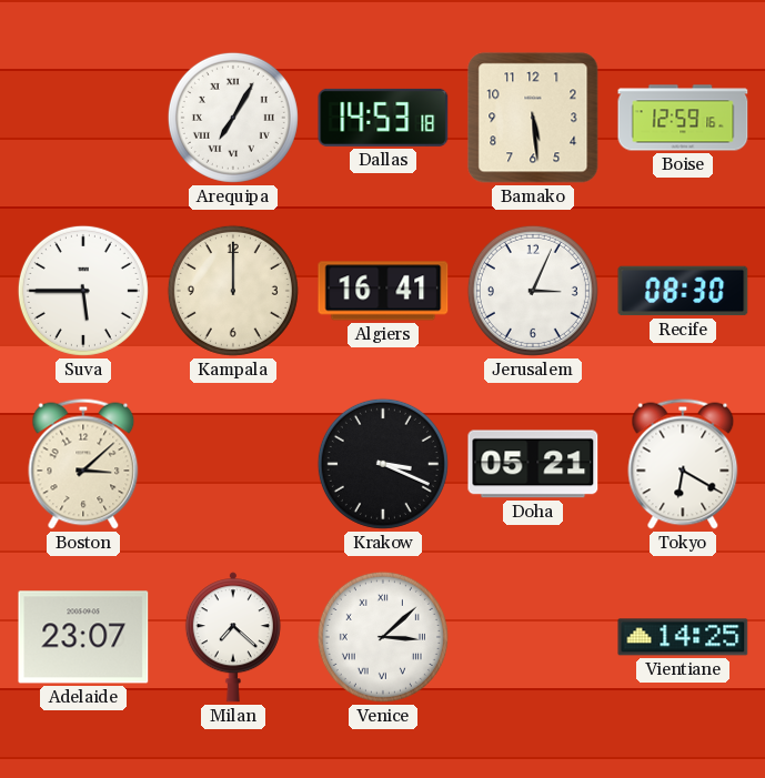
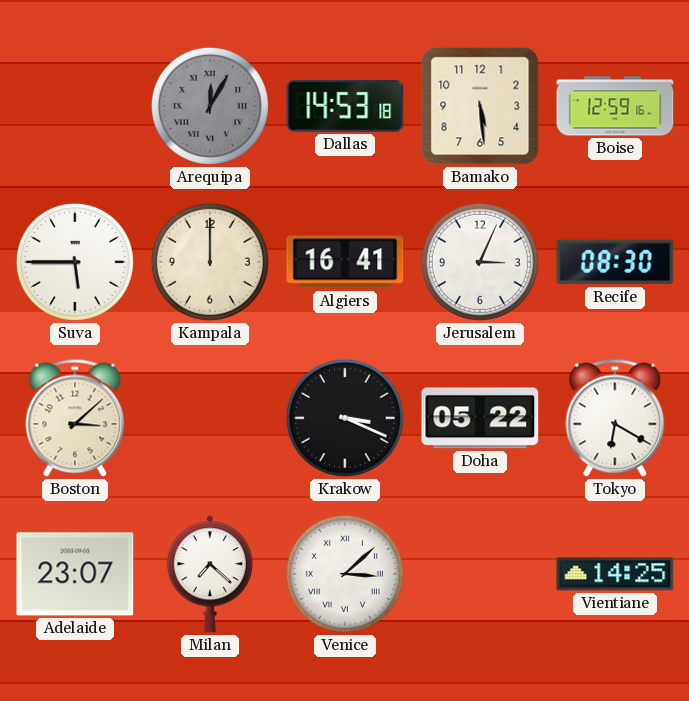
Arequipa: 7:05 -> 12:05
Arequipa dial: white -> grey
Doha: 05:21 -> 05:22
